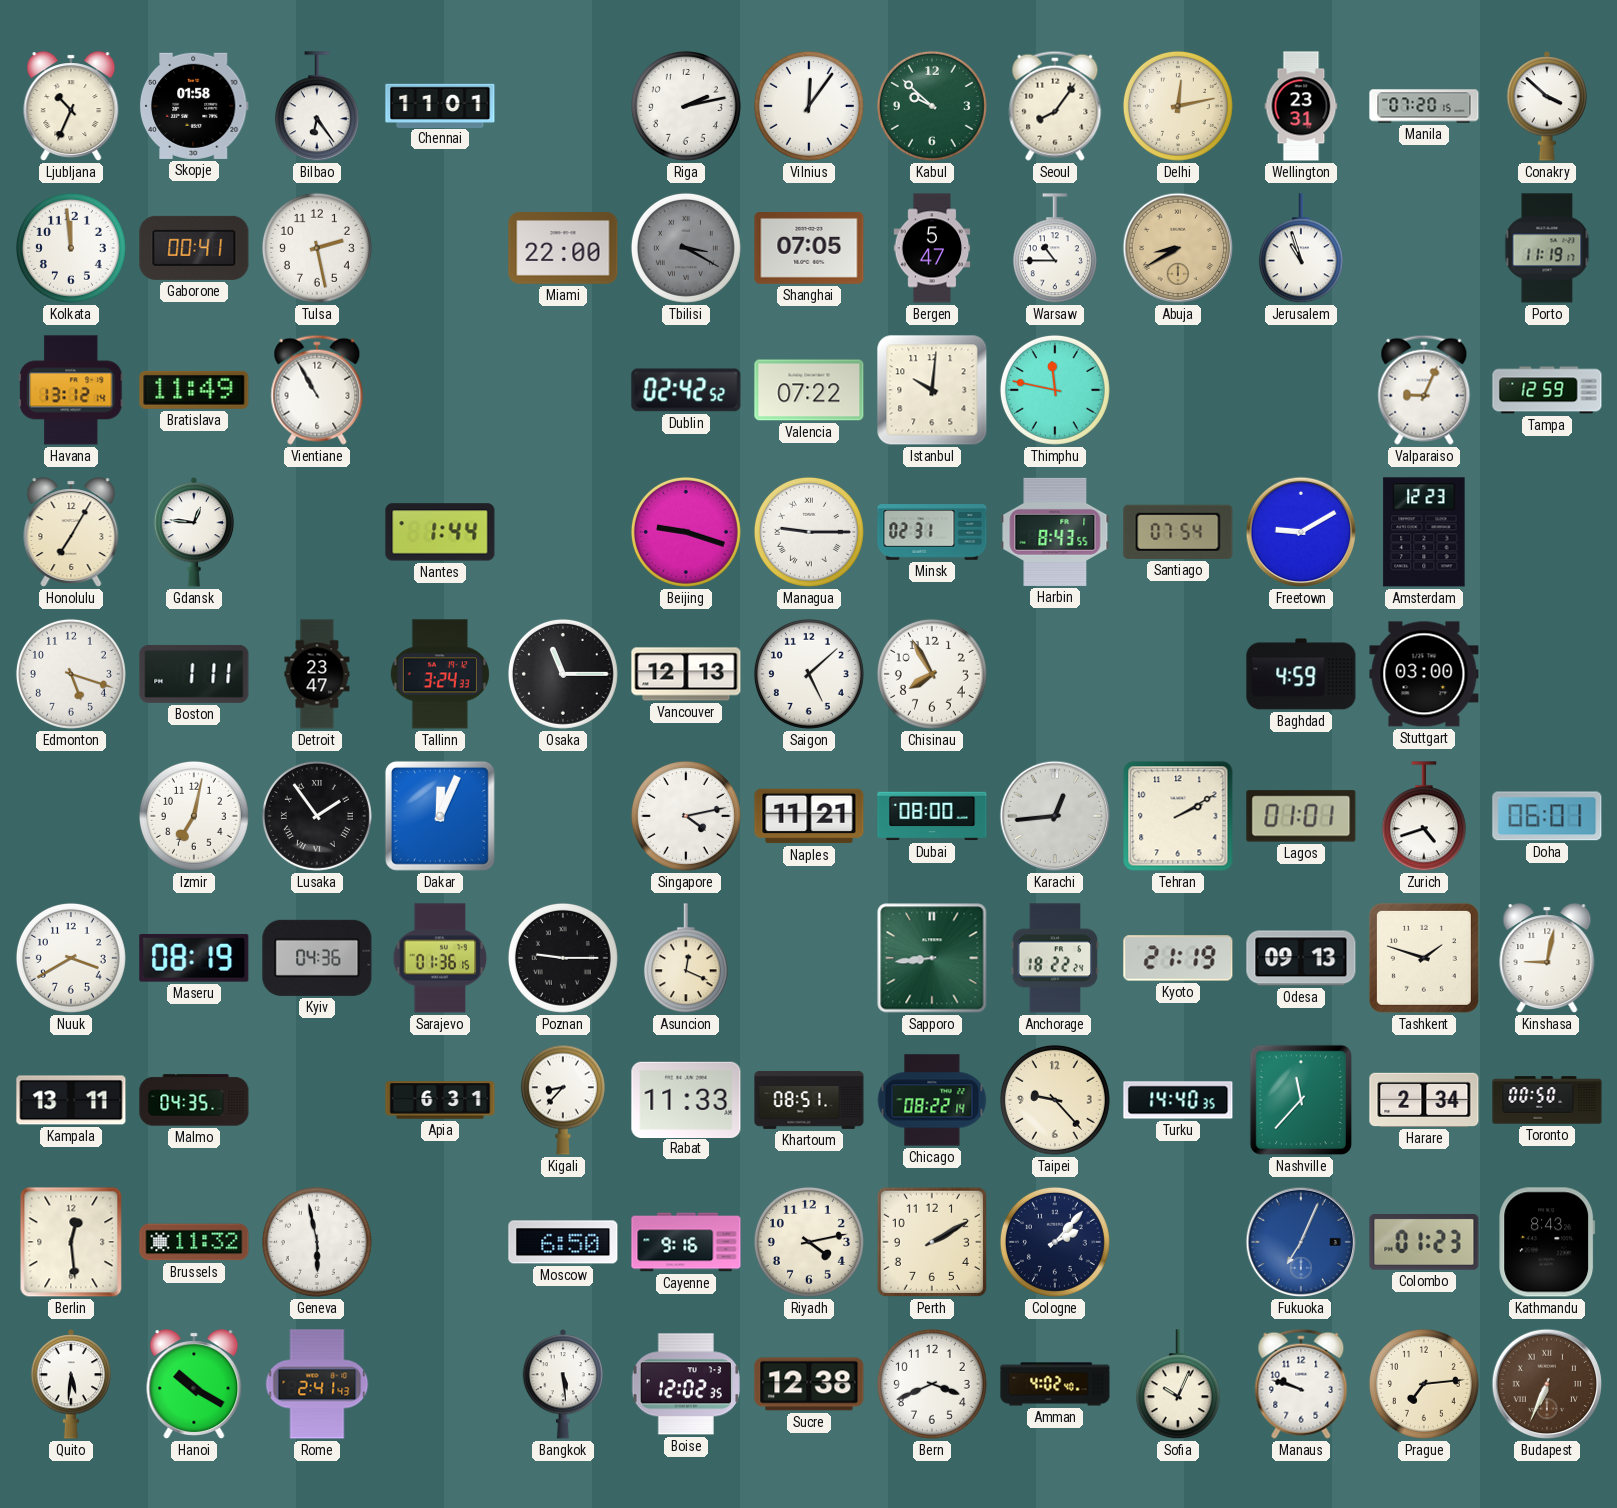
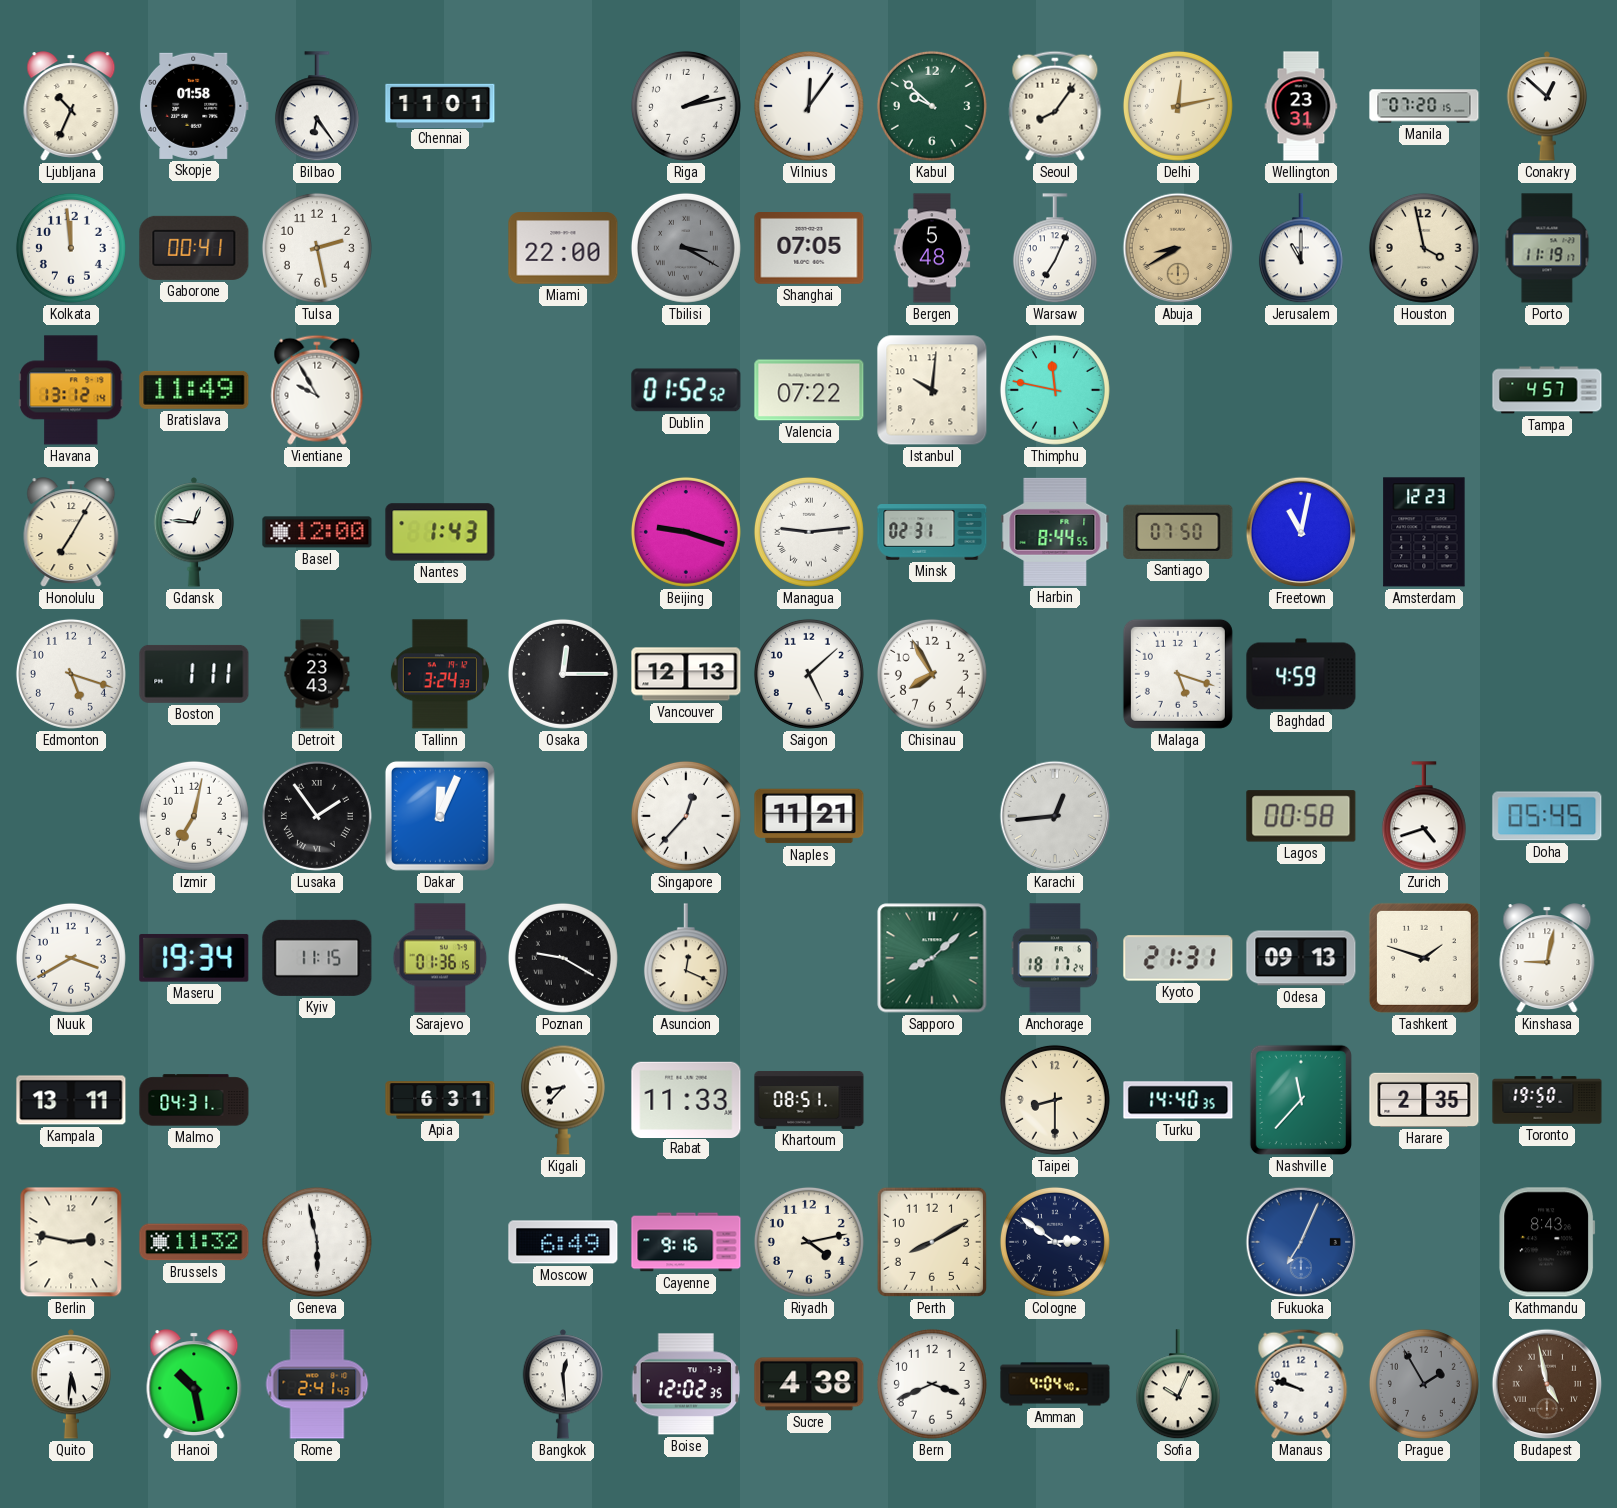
Conakry: 3:52 -> 12:52
Bergen: 5:47 -> 5:48
Warsaw: 10:45 -> 7:04
Jerusalem: 10:57 -> 11:00
Houston: none -> 3:58
Vientiane: 10:55 -> 9:55
Dublin: 02:42 -> 01:52
Valparaiso: 9:04 -> none
Tampa: 12:59 -> 4:57
Basel: none -> 12:00
Nantes: 1:44 -> 1:43
Managua: 9:15 -> 9:14
Harbin: 8:43 -> 8:44
Santiago: 07:54 -> 07:50
Freetown: 9:10 -> 11:02
Detroit: 23:47 -> 23:43
Osaka: 11:15 -> 12:15
Malaga: none -> 5:18
Stuttgart: 03:00 -> none
Singapore: 4:13 -> 12:37
Dubai: 08:00 -> none
Tehran: 2:10 -> none
Lagos: 01:01 -> 00:58
Doha: 06:01 -> 05:45
Maseru: 08:19 -> 19:34
Kyiv: 04:36 -> 11:15
Poznan: 9:15 -> 9:20
Sapporo: 8:44 -> 8:08
Anchorage: 18:22 -> 18:17
Kyoto: 21:19 -> 21:31
Malmo: 04:35 -> 04:31
Chicago: 08:22 -> none
Taipei: 9:23 -> 8:30
Harare: 2:34 -> 2:35
Toronto: 00:50 -> 19:50
Berlin: 12:29 -> 2:47
Moscow: 6:50 -> 6:49
Perth: 2:10 -> 8:10
Cologne: 2:07 -> 2:51
Colombo: 01:23 -> none
Hanoi: 10:20 -> 10:28
Bangkok: 5:29 -> 12:29
Sucre: 12:38 -> 4:38
Amman: 4:02 -> 4:04
Prague: 7:14 -> 1:55
Prague dial: cream -> grey
Budapest: 6:34 -> 4:58
